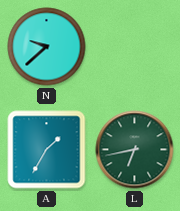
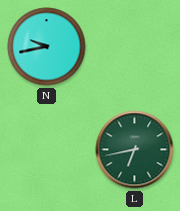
N: 9:38 -> 9:43
A: 1:35 -> none
